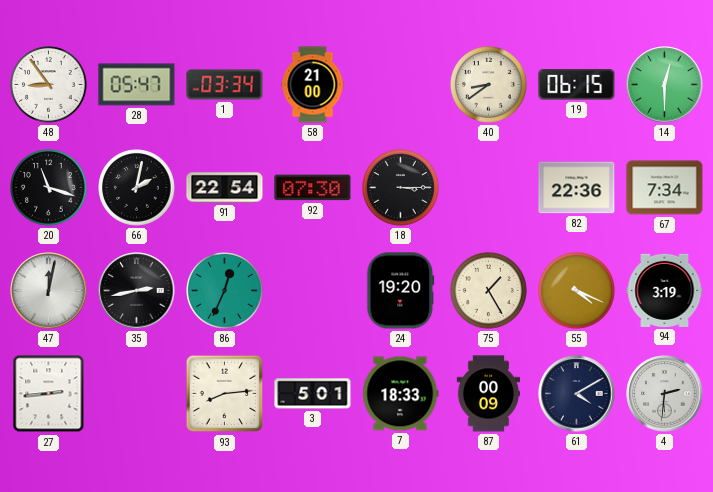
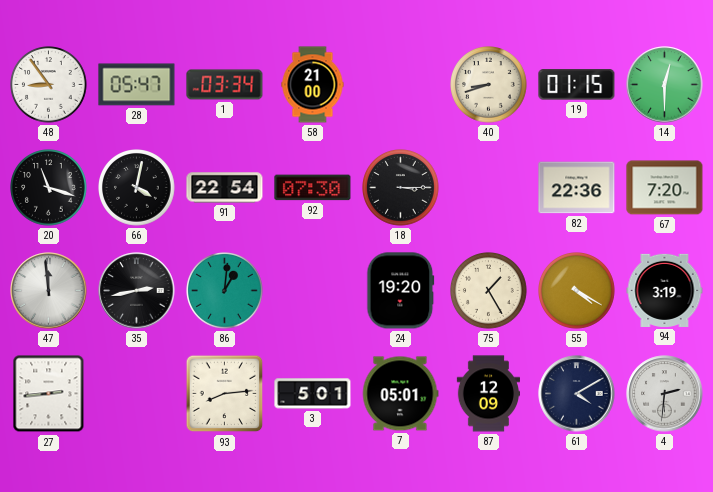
40: 8:39 -> 8:42
19: 06:15 -> 01:15
66: 2:02 -> 4:02
67: 7:34 -> 7:20
47: 12:02 -> 11:59
86: 12:34 -> 1:01
55: 4:19 -> 4:20
7: 18:33 -> 05:01
87: 00:09 -> 12:09
